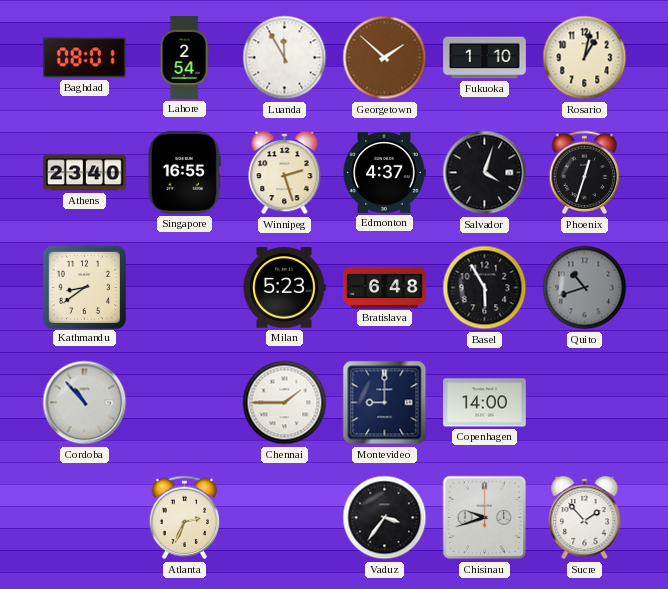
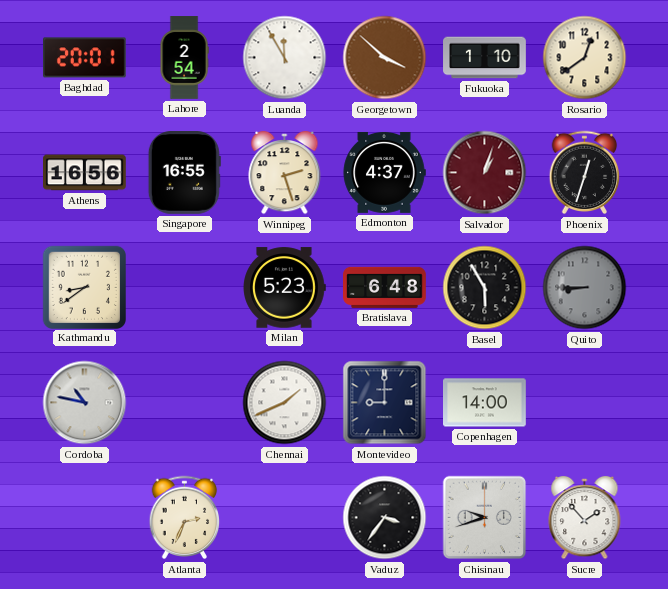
Baghdad: 08:01 -> 20:01
Georgetown: 1:52 -> 3:52
Rosario: 1:02 -> 12:39
Athens: 23:40 -> 16:56
Salvador: 4:03 -> 1:03
Salvador dial: black -> burgundy
Quito: 10:42 -> 8:45
Cordoba: 10:53 -> 10:47
Chennai: 1:45 -> 1:41
